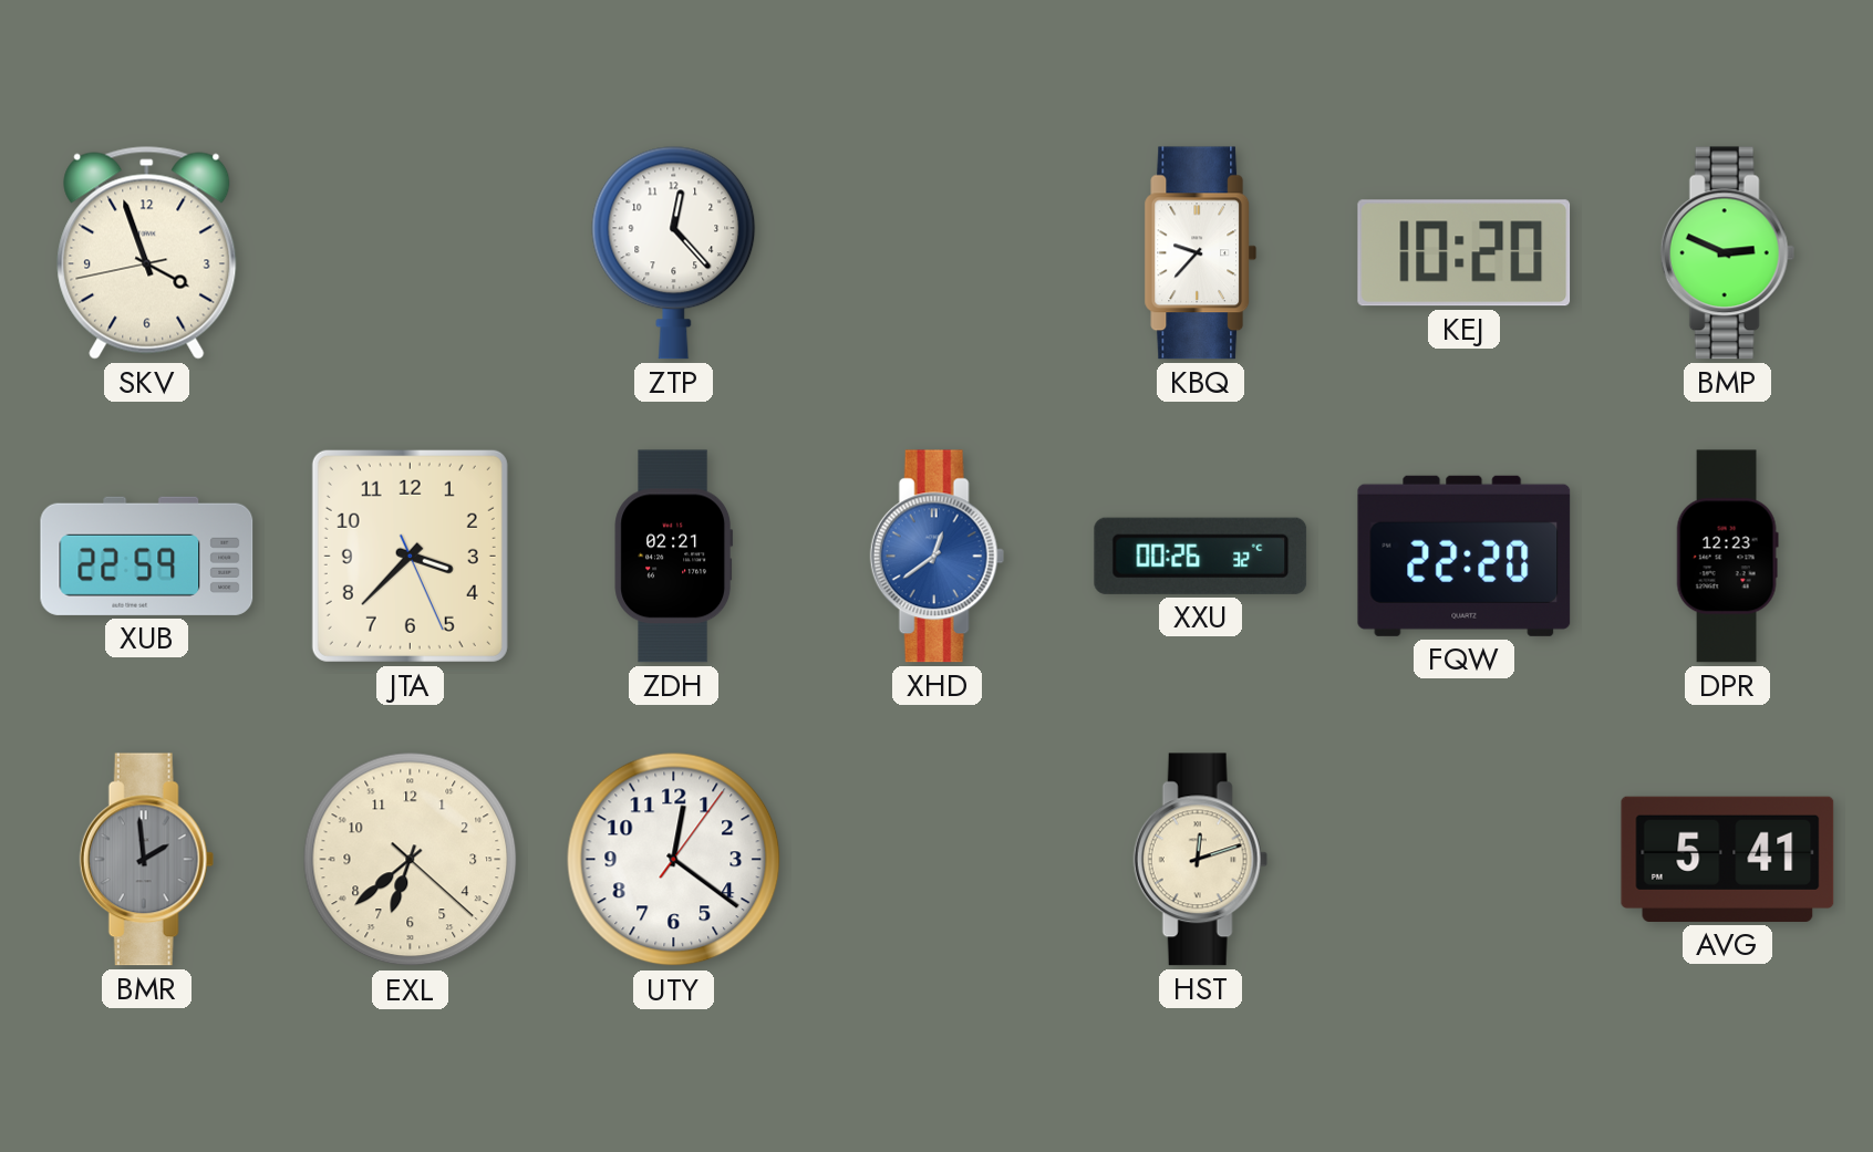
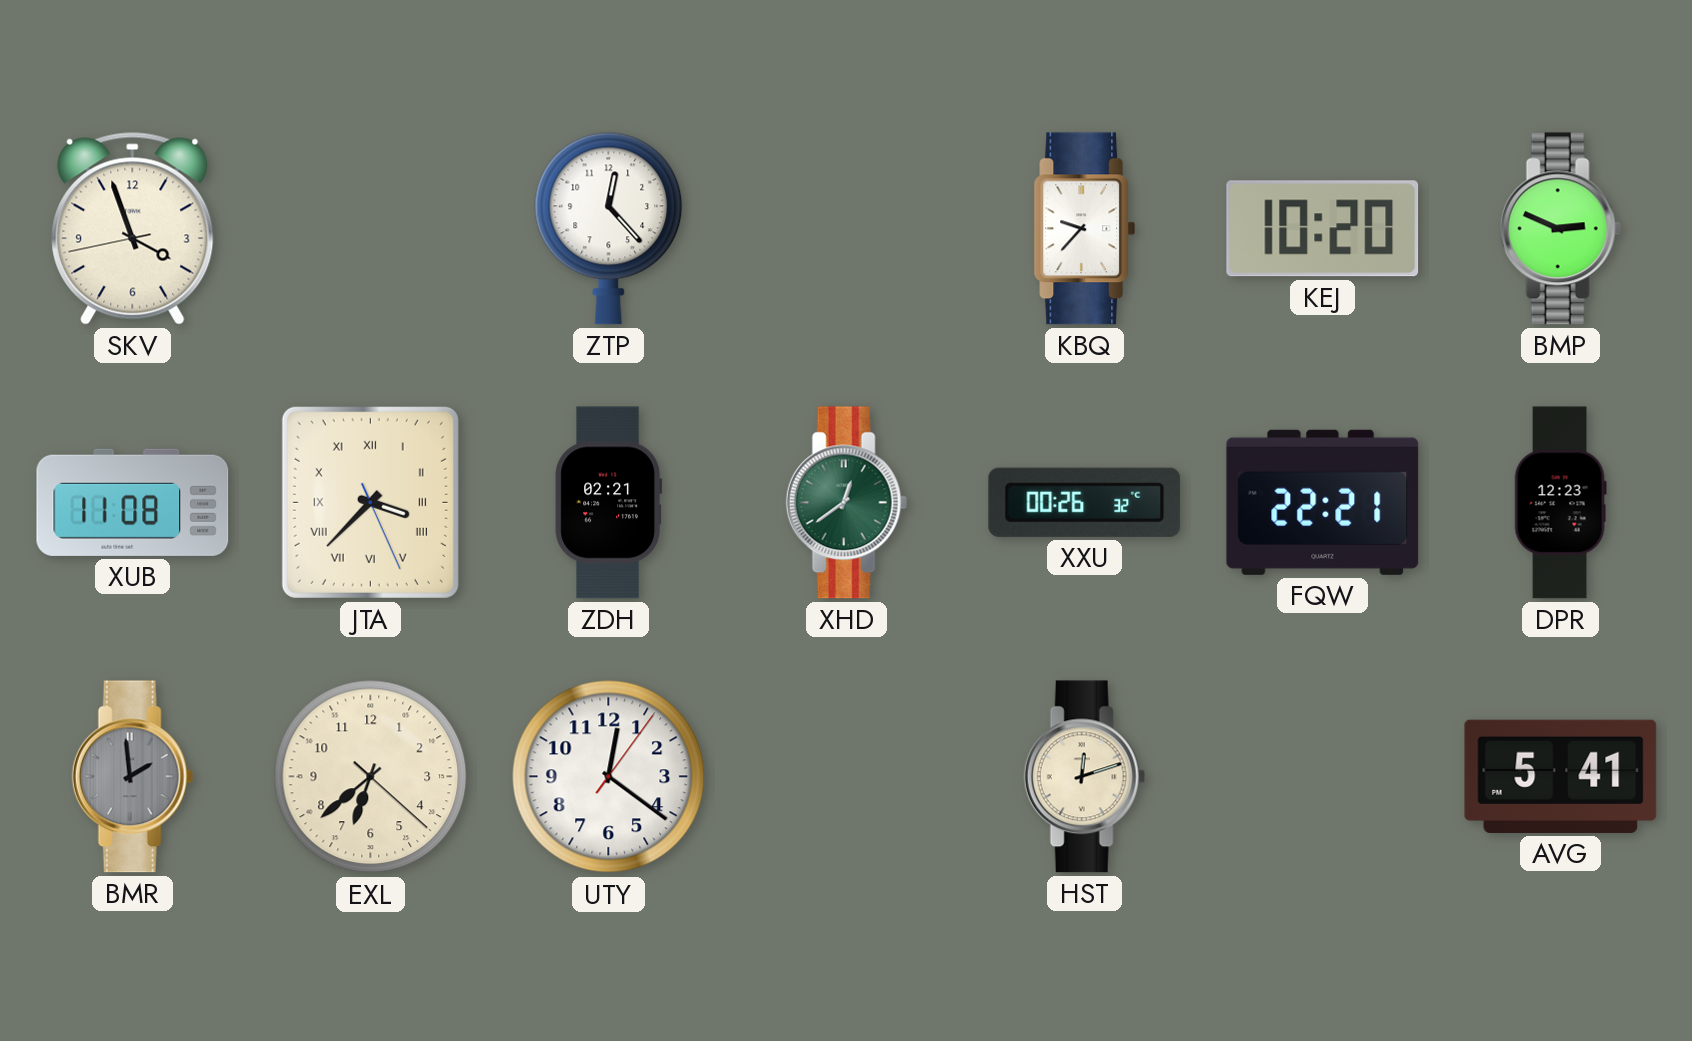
XUB: 22:59 -> 11:08
JTA numerals: Arabic -> Roman
XHD dial: blue -> green
FQW: 22:20 -> 22:21
